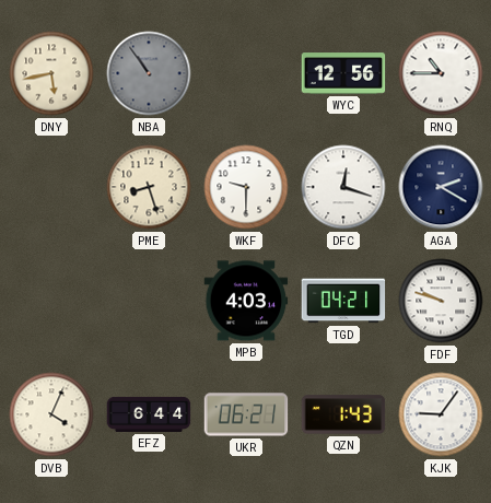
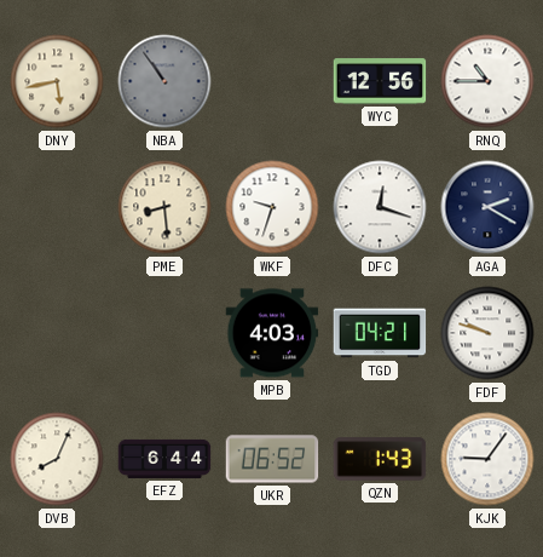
PME: 8:27 -> 8:29
WKF: 9:30 -> 9:33
DVB: 4:04 -> 8:04
UKR: 06:21 -> 06:52
